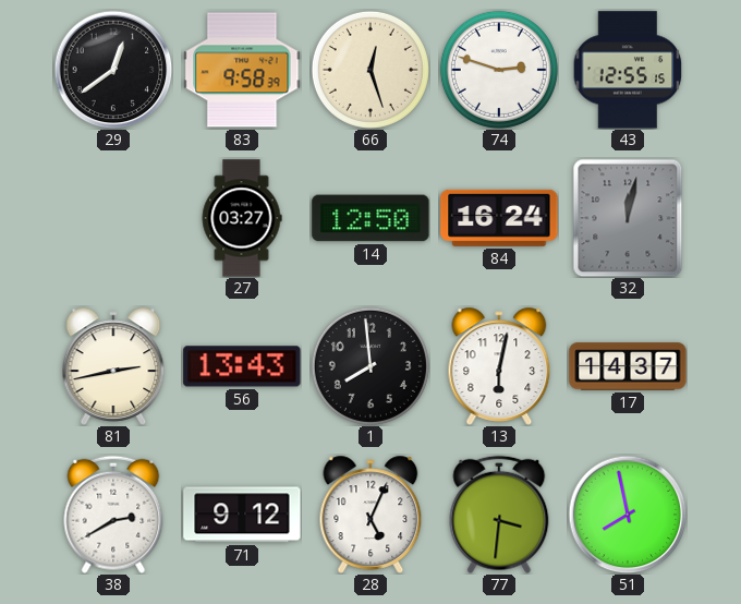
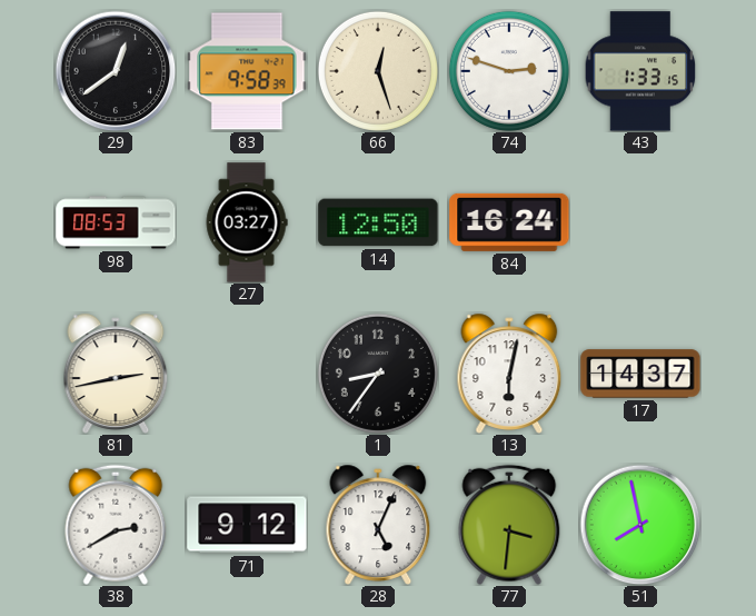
43: 12:55 -> 1:33
98: none -> 08:53
32: 12:02 -> none
56: 13:43 -> none
1: 7:59 -> 8:36
